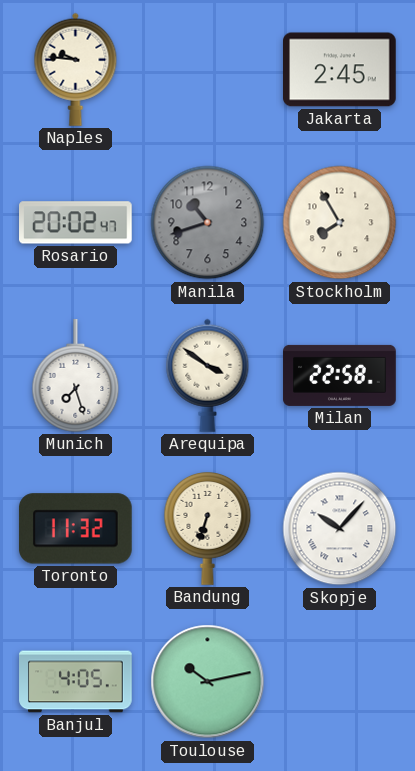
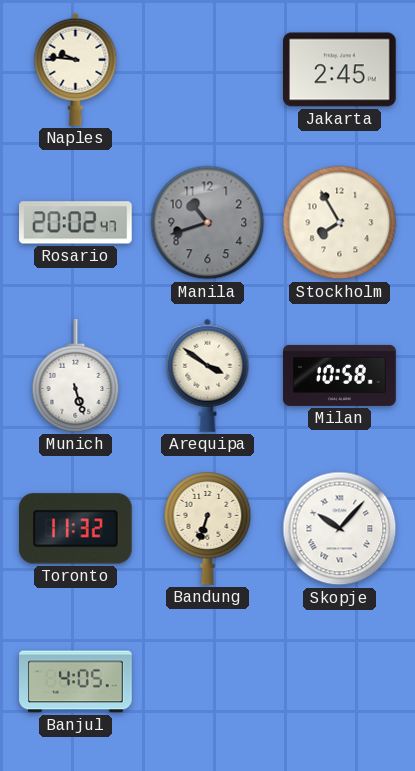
Munich: 7:27 -> 5:27
Milan: 22:58 -> 10:58
Toulouse: 10:13 -> none
